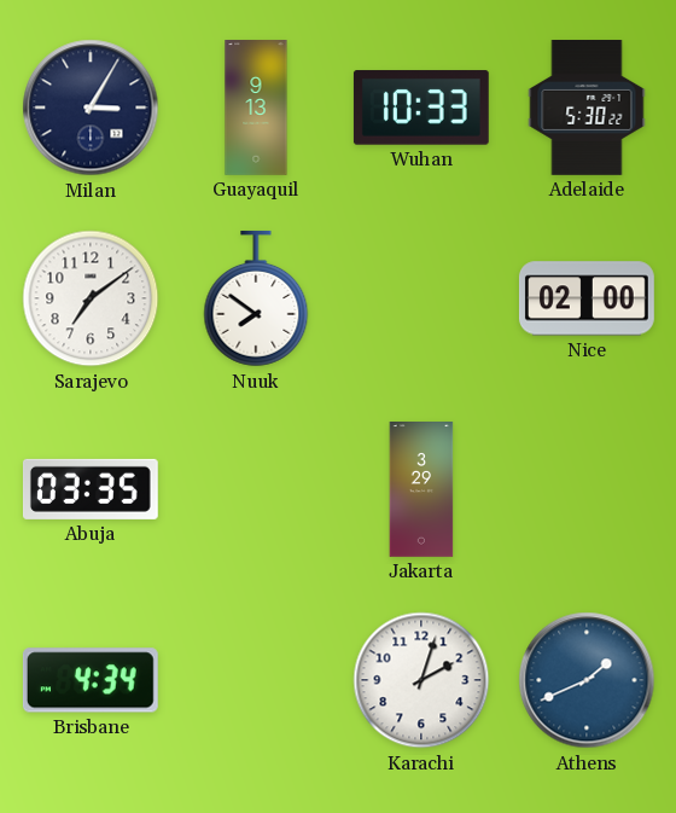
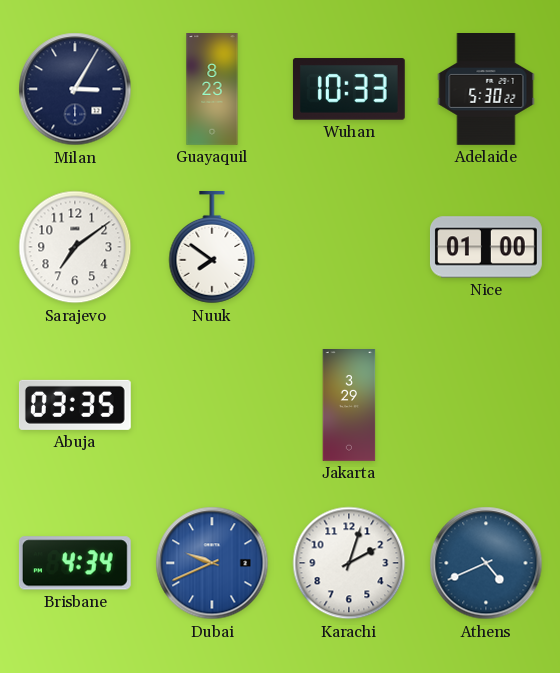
Guayaquil: 9:13 -> 8:23
Nice: 02:00 -> 01:00
Dubai: none -> 9:41
Athens: 1:41 -> 4:41
